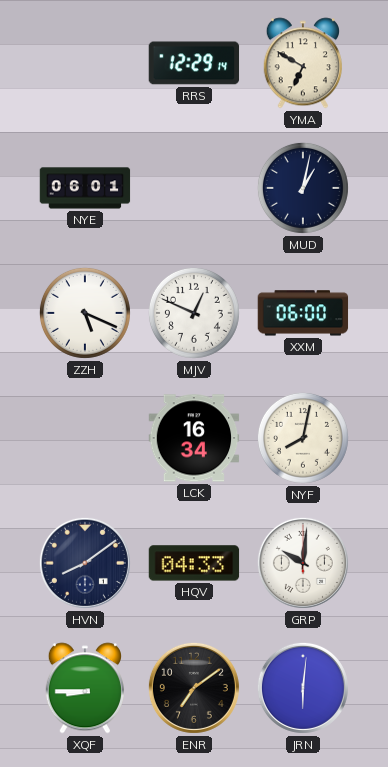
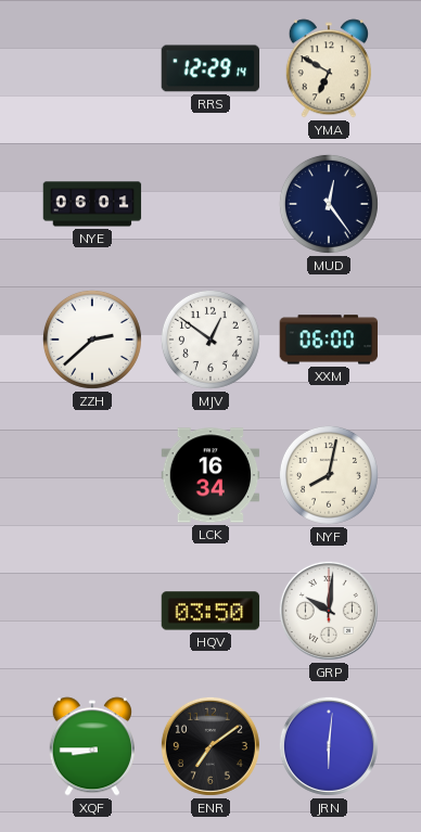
MUD: 1:02 -> 12:24
ZZH: 5:19 -> 2:38
MJV: 12:49 -> 12:51
HVN: 8:09 -> none
HQV: 04:33 -> 03:50
